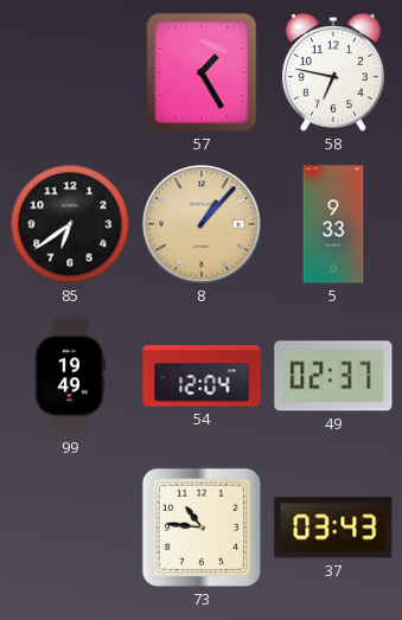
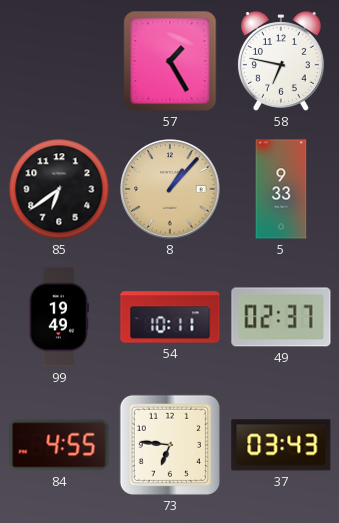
54: 12:04 -> 10:11
84: none -> 4:55
73: 10:46 -> 6:46
